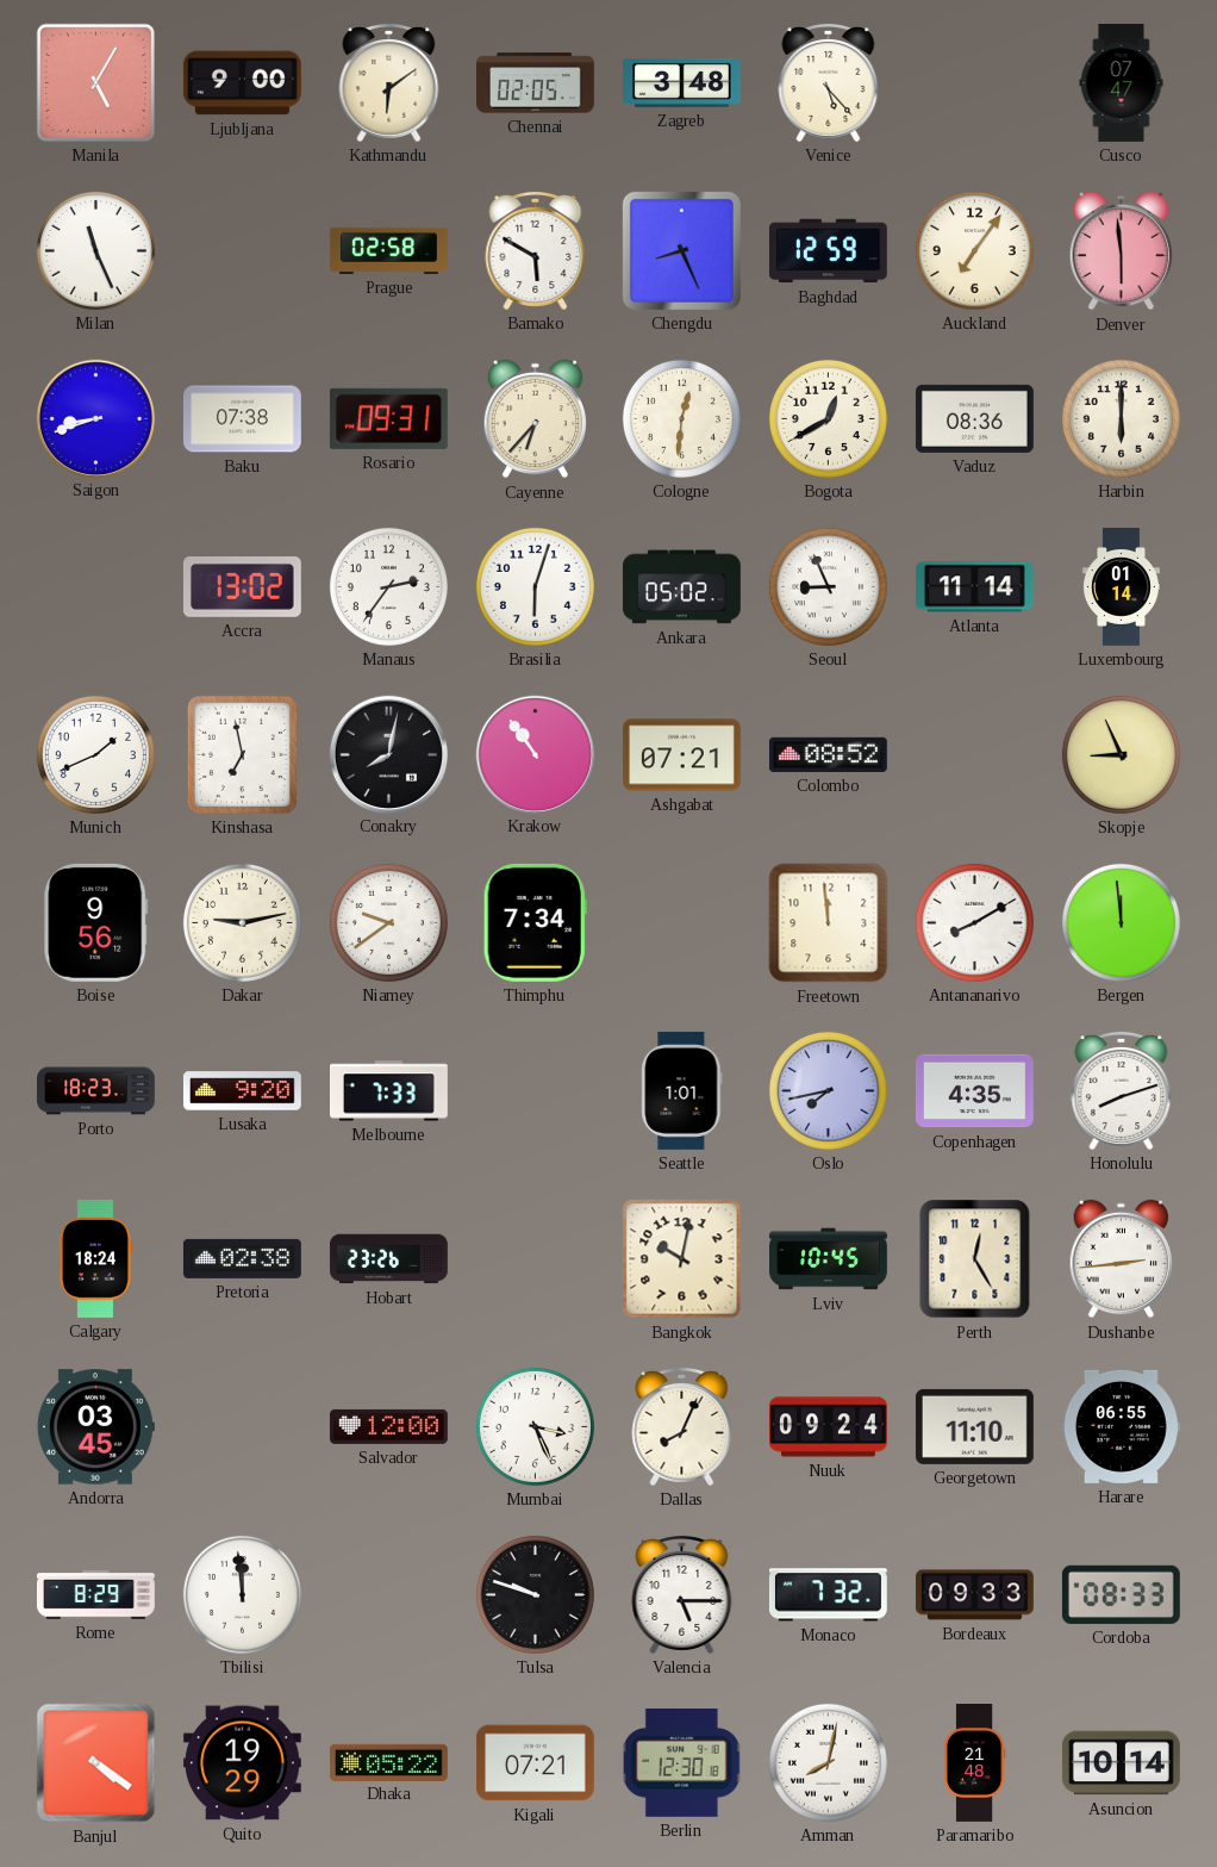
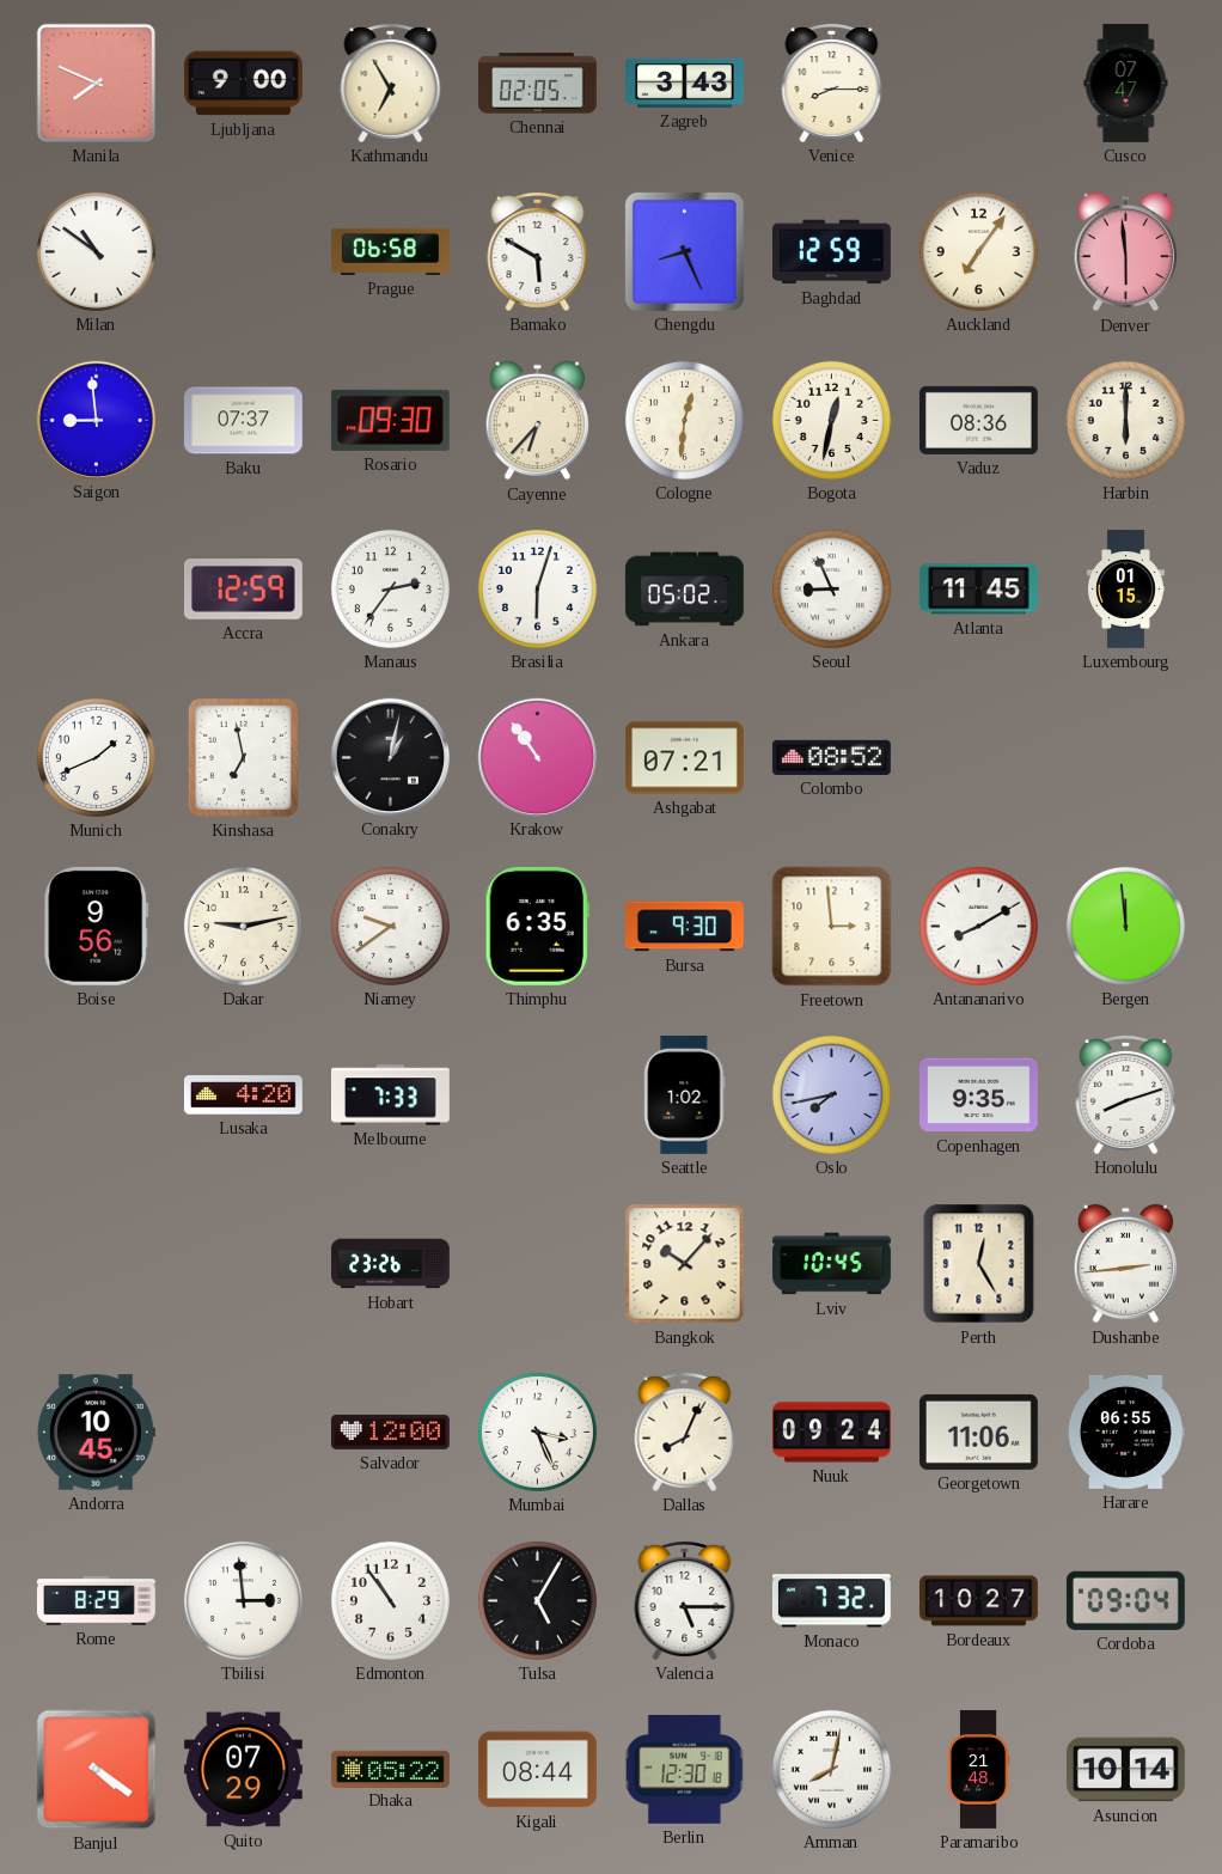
Manila: 5:05 -> 7:49
Kathmandu: 6:09 -> 6:55
Zagreb: 3:48 -> 3:43
Venice: 5:23 -> 8:15
Milan: 11:26 -> 10:51
Prague: 02:58 -> 06:58
Saigon: 8:42 -> 8:59
Baku: 07:38 -> 07:37
Rosario: 09:31 -> 09:30
Bogota: 12:40 -> 12:32
Accra: 13:02 -> 12:59
Atlanta: 11:14 -> 11:45
Luxembourg: 01:14 -> 01:15
Conakry: 8:02 -> 1:02
Skopje: 8:56 -> none
Thimphu: 7:34 -> 6:35
Bursa: none -> 9:30
Freetown: 11:59 -> 2:59
Porto: 18:23 -> none
Lusaka: 9:20 -> 4:20
Seattle: 1:01 -> 1:02
Copenhagen: 4:35 -> 9:35
Calgary: 18:24 -> none
Pretoria: 02:38 -> none
Bangkok: 10:02 -> 10:07
Andorra: 03:45 -> 10:45
Georgetown: 11:10 -> 11:06
Tbilisi: 11:59 -> 2:59
Edmonton: none -> 10:54
Tulsa: 9:48 -> 5:05
Bordeaux: 09:33 -> 10:27
Cordoba: 08:33 -> 09:04
Quito: 19:29 -> 07:29
Kigali: 07:21 -> 08:44
